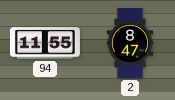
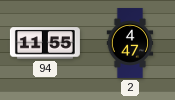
2: 8:47 -> 4:47
